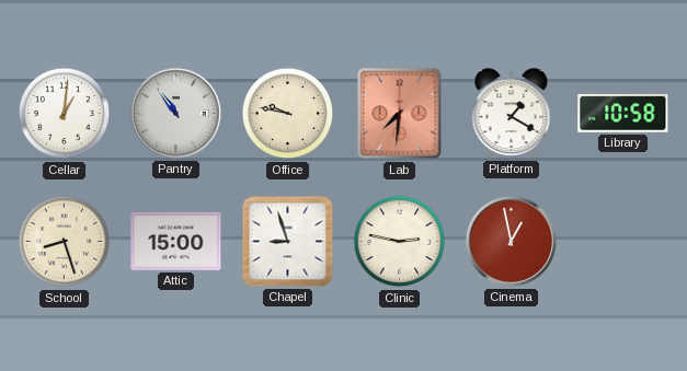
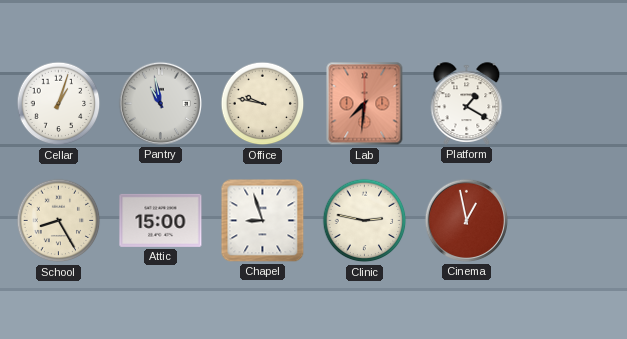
Cellar: 1:01 -> 1:03
Pantry: 10:54 -> 10:58
Library: 10:58 -> none
School: 8:27 -> 8:25
